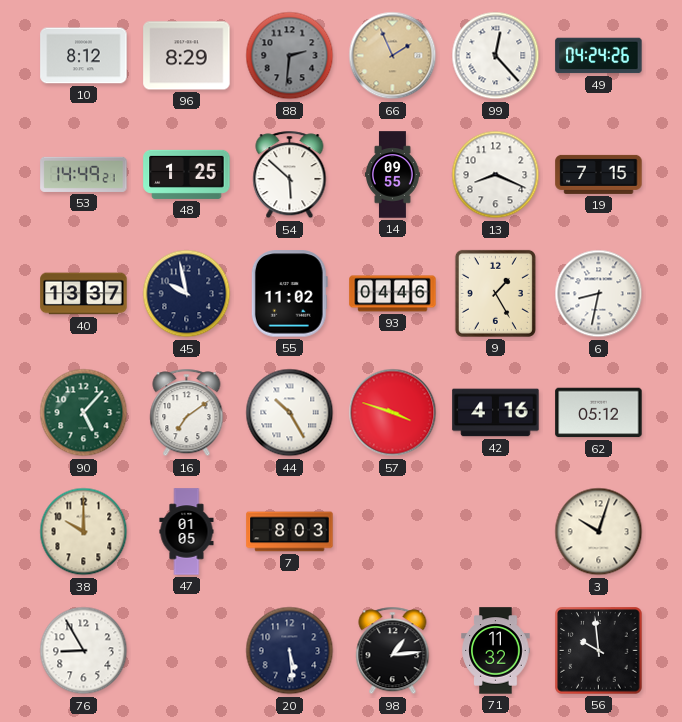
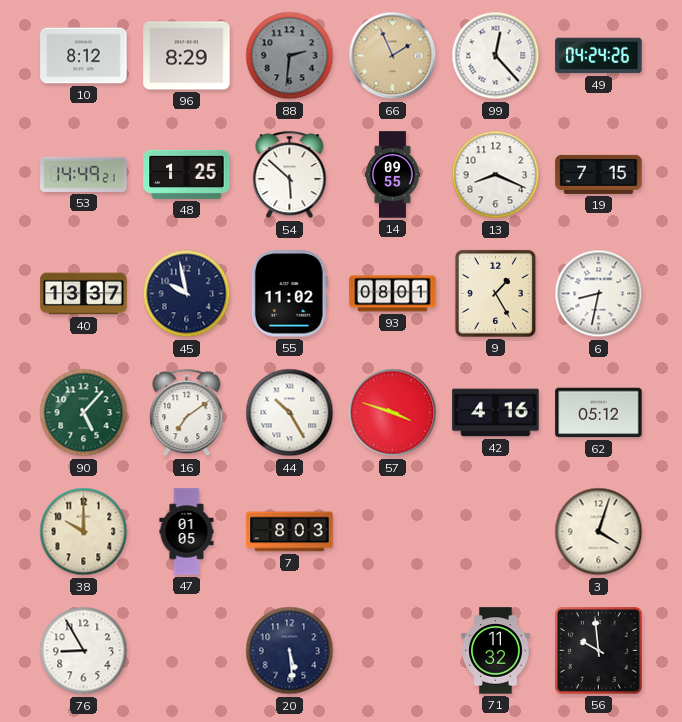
93: 04:46 -> 08:01
3: 10:03 -> 4:03
98: 1:14 -> none
